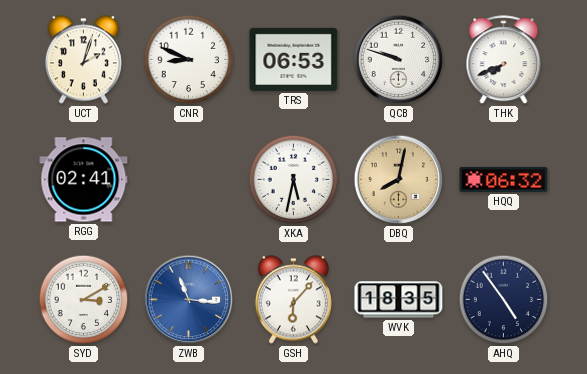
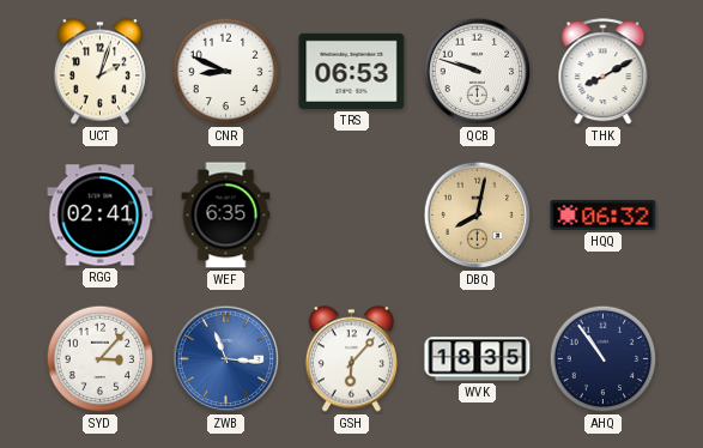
THK: 7:41 -> 8:10
WEF: none -> 6:35
XKA: 5:32 -> none
SYD: 3:10 -> 3:07
AHQ: 4:54 -> 10:54
